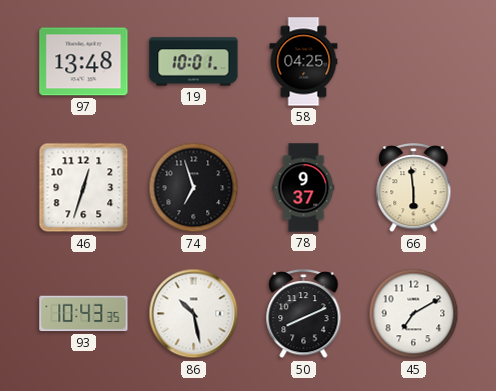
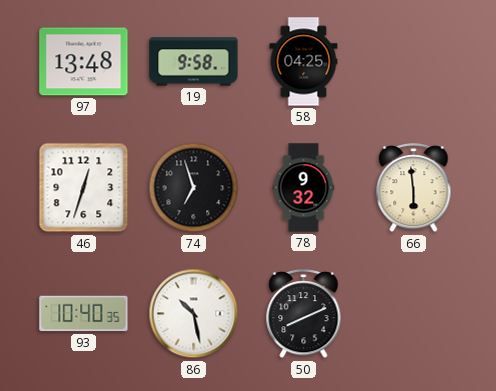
19: 10:01 -> 9:58
78: 9:37 -> 9:32
93: 10:43 -> 10:40
45: 7:10 -> none
